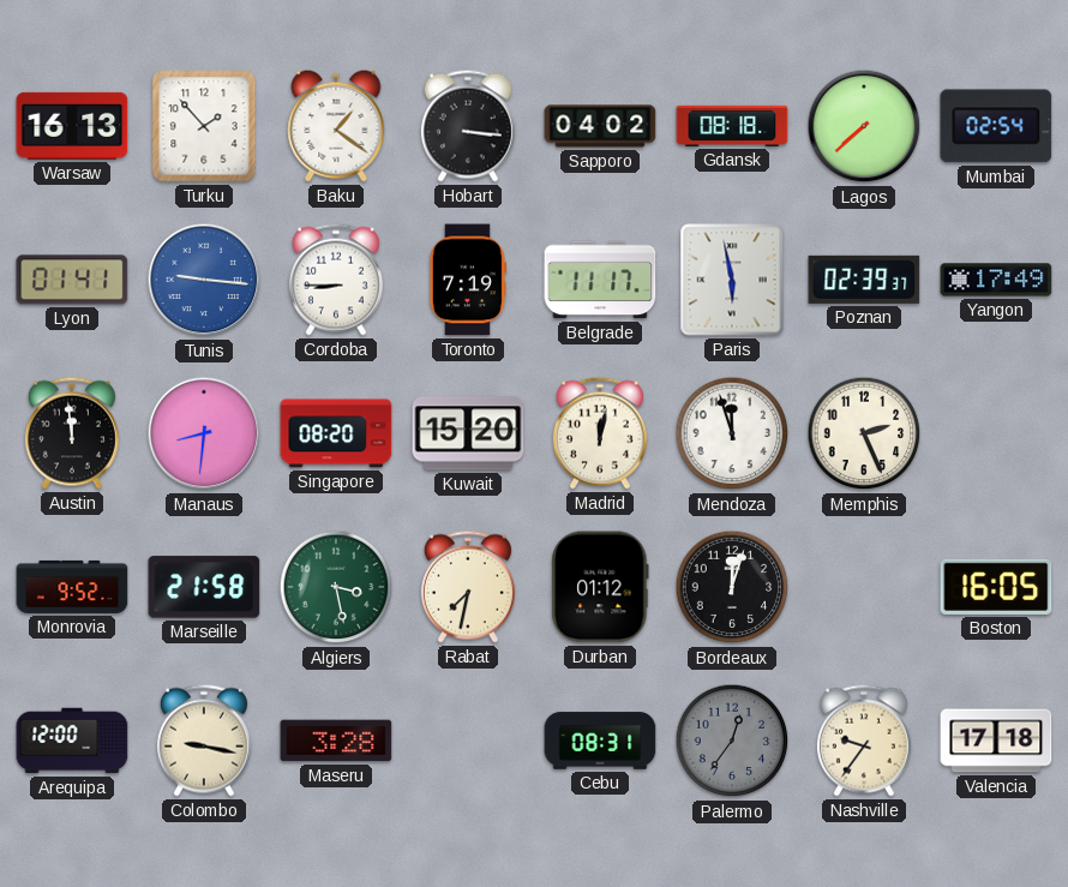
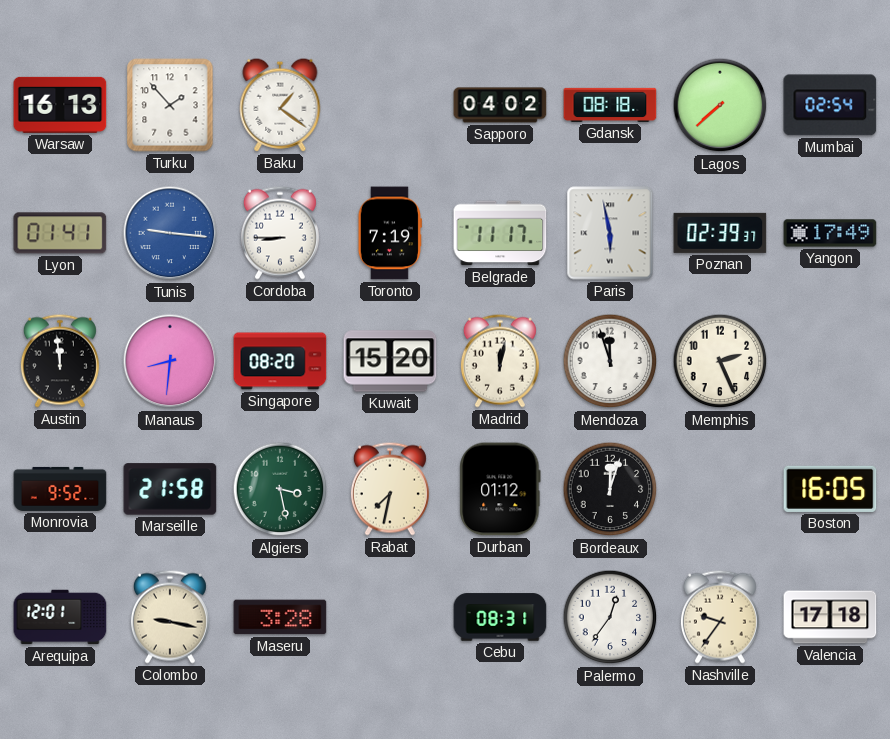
Hobart: 3:16 -> none
Arequipa: 12:00 -> 12:01
Palermo dial: grey -> white
